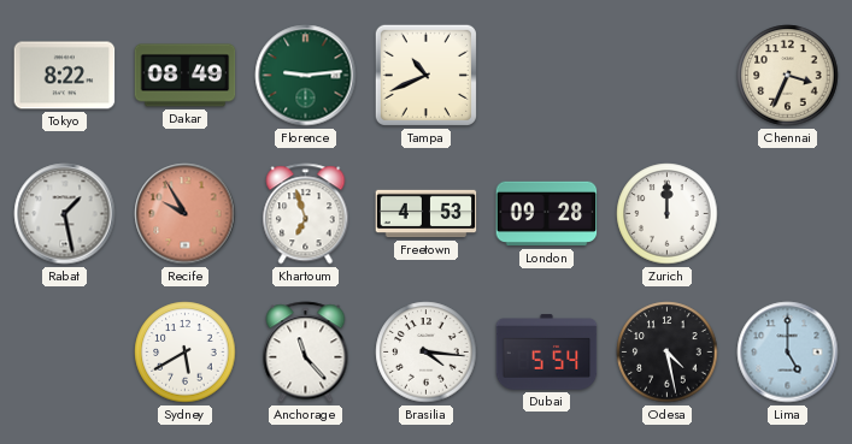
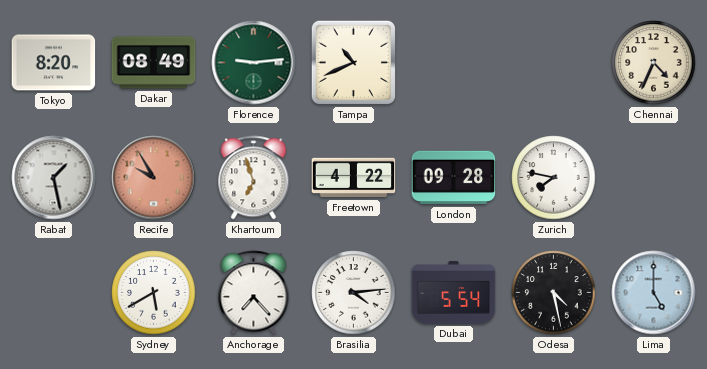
Tokyo: 8:22 -> 8:20
Chennai: 3:34 -> 4:34
Freetown: 4:53 -> 4:22
Zurich: 12:00 -> 7:47
Anchorage: 11:23 -> 7:23
Brasilia: 4:16 -> 4:14
